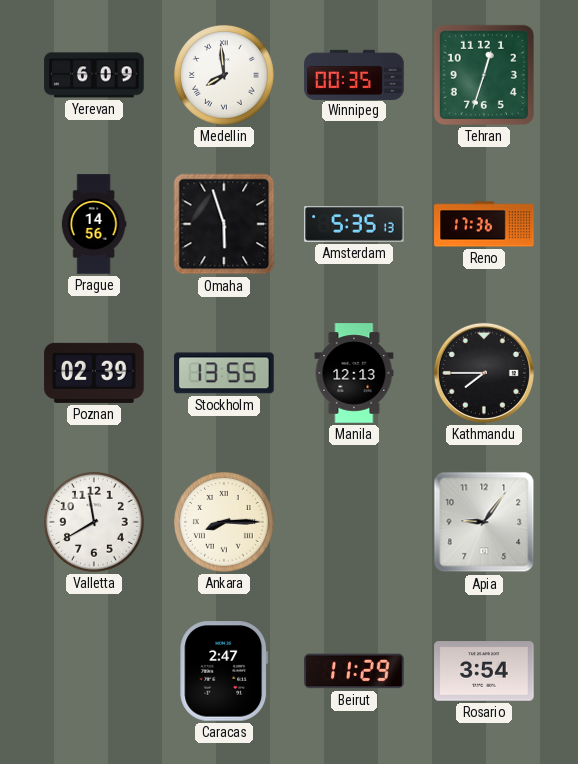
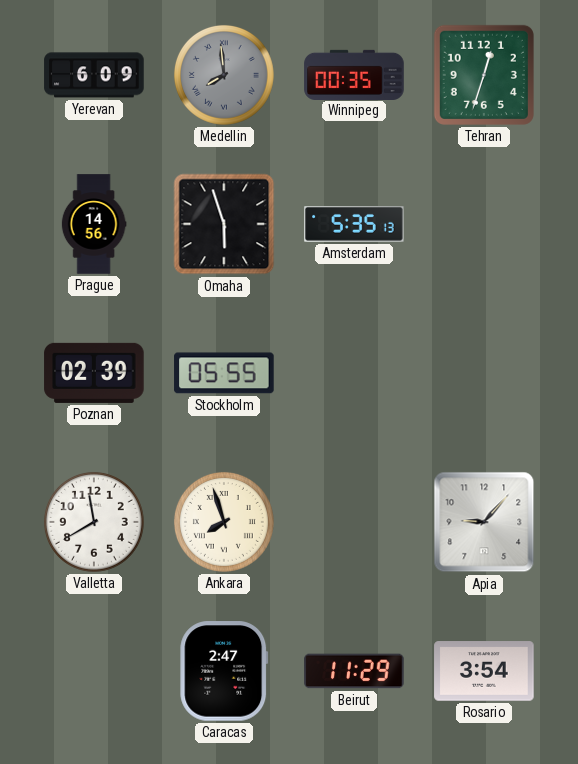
Medellin dial: white -> grey
Reno: 17:36 -> none
Stockholm: 13:55 -> 05:55
Manila: 12:13 -> none
Kathmandu: 7:45 -> none
Ankara: 8:15 -> 7:57
Apia: 9:06 -> 9:07
